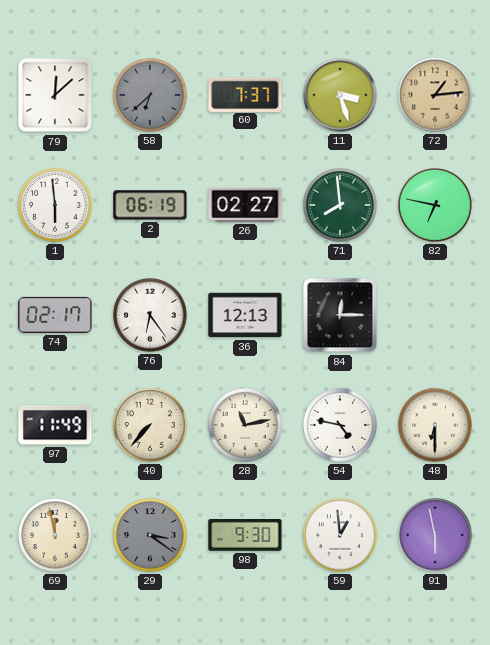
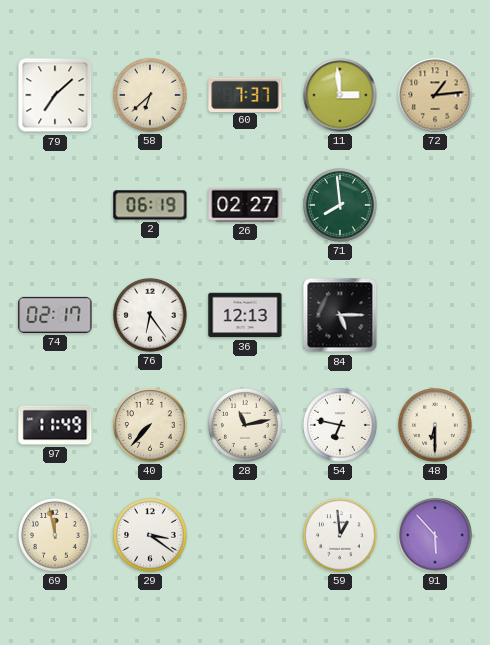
79: 12:08 -> 7:08
58 dial: grey -> cream
11: 3:27 -> 2:59
1: 5:59 -> none
82: 6:47 -> none
84: 12:15 -> 5:15
54: 4:47 -> 6:47
29 dial: grey -> white
98: 9:30 -> none
91: 5:58 -> 5:53
